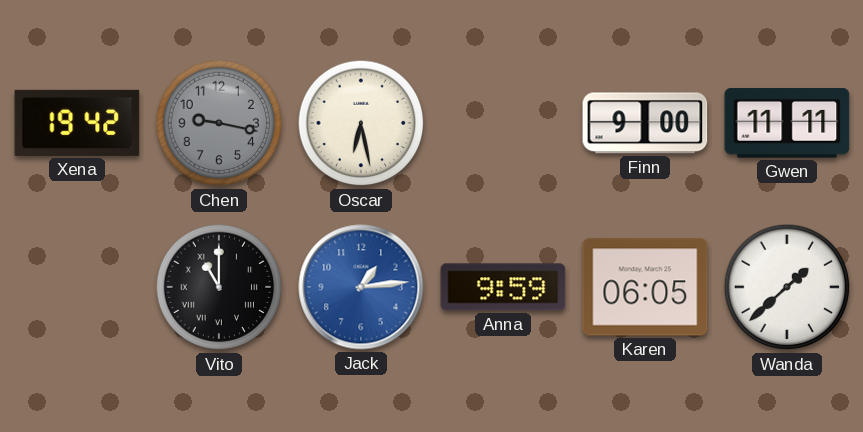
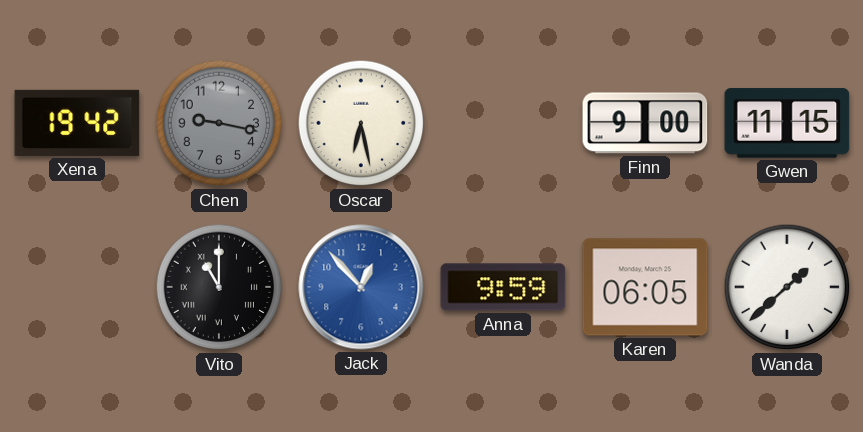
Gwen: 11:11 -> 11:15
Jack: 1:14 -> 12:53
